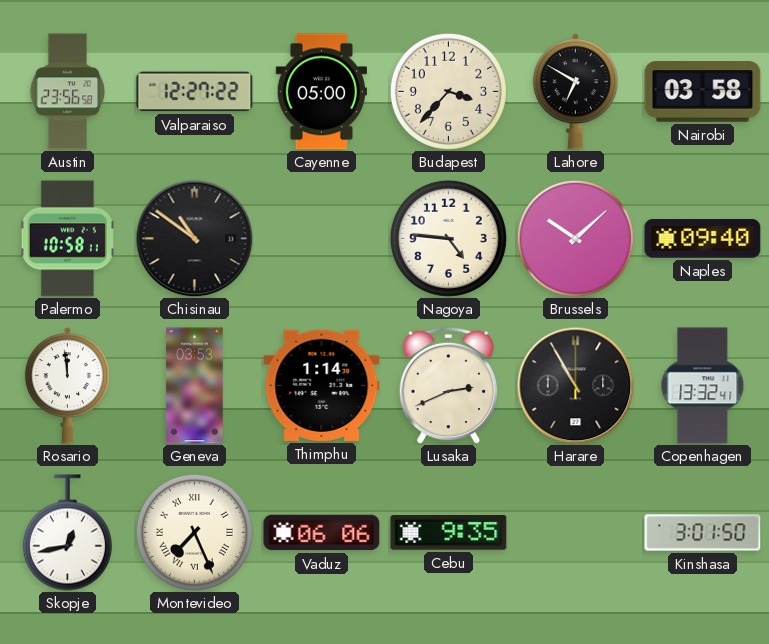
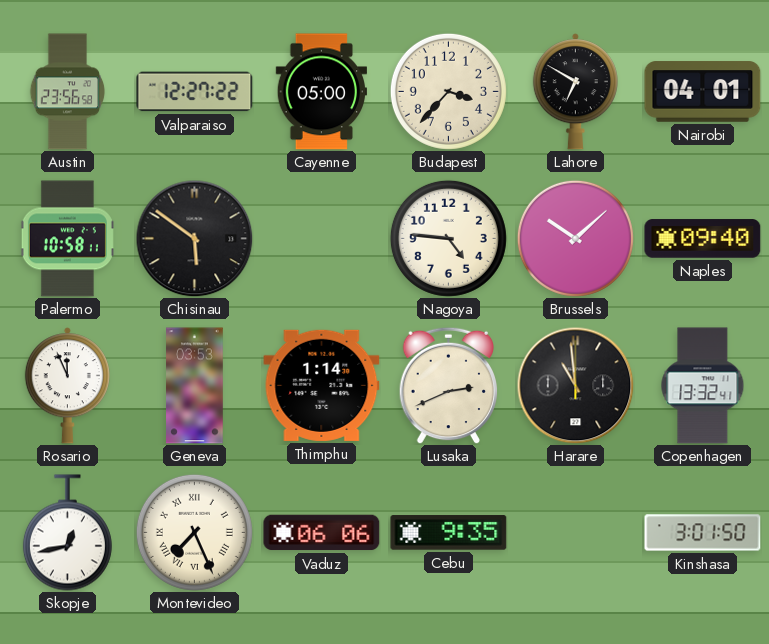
Nairobi: 03:58 -> 04:01
Chisinau: 10:51 -> 5:51
Rosario: 11:59 -> 11:56
Harare: 10:55 -> 10:59
